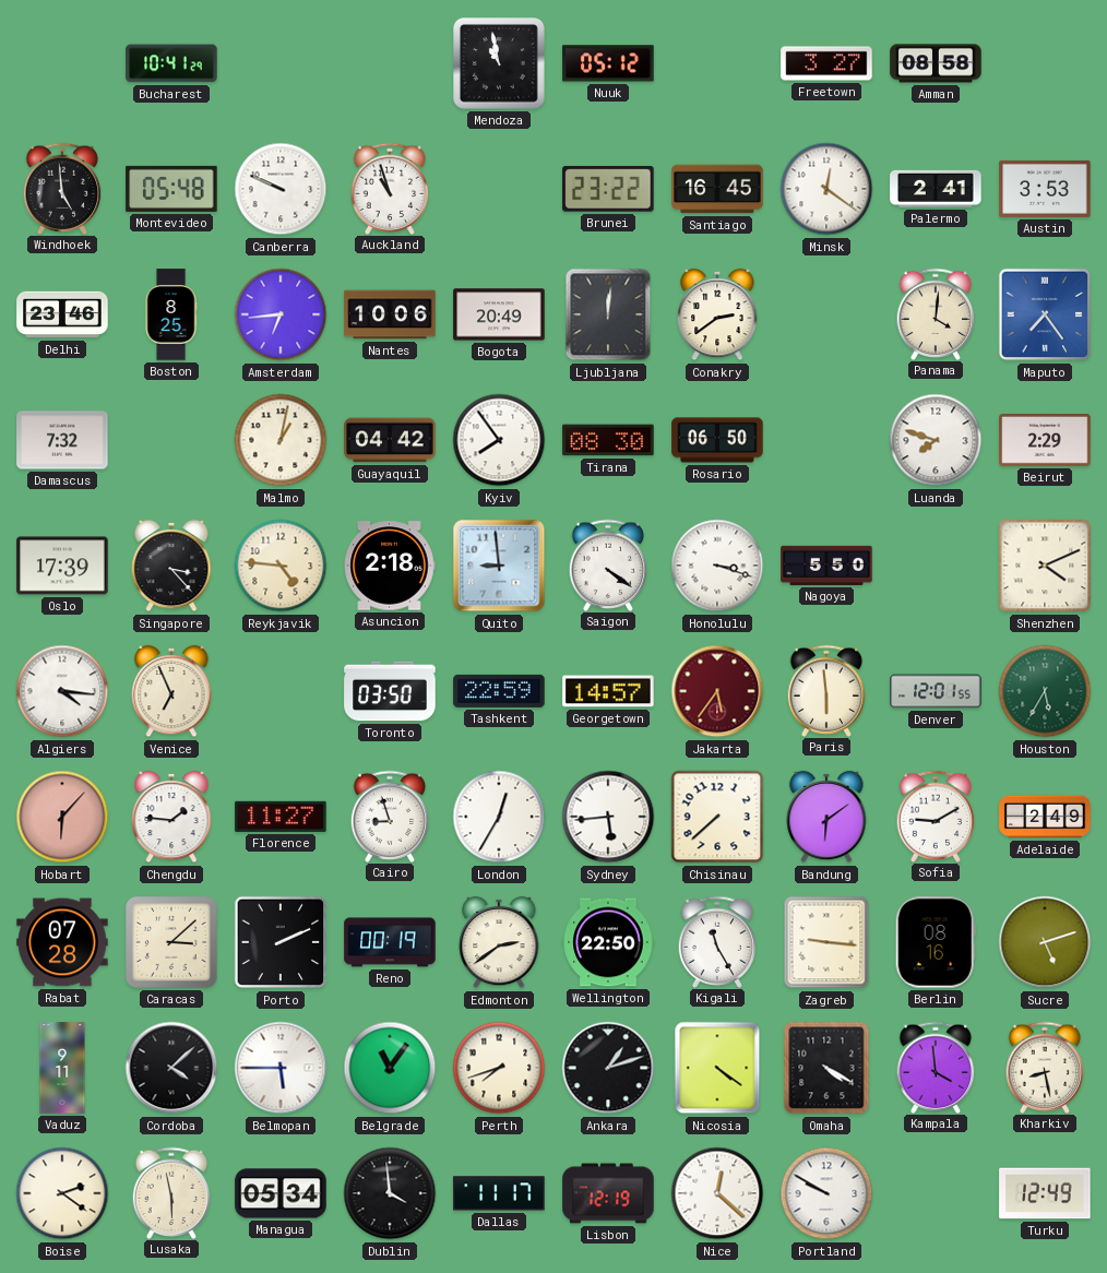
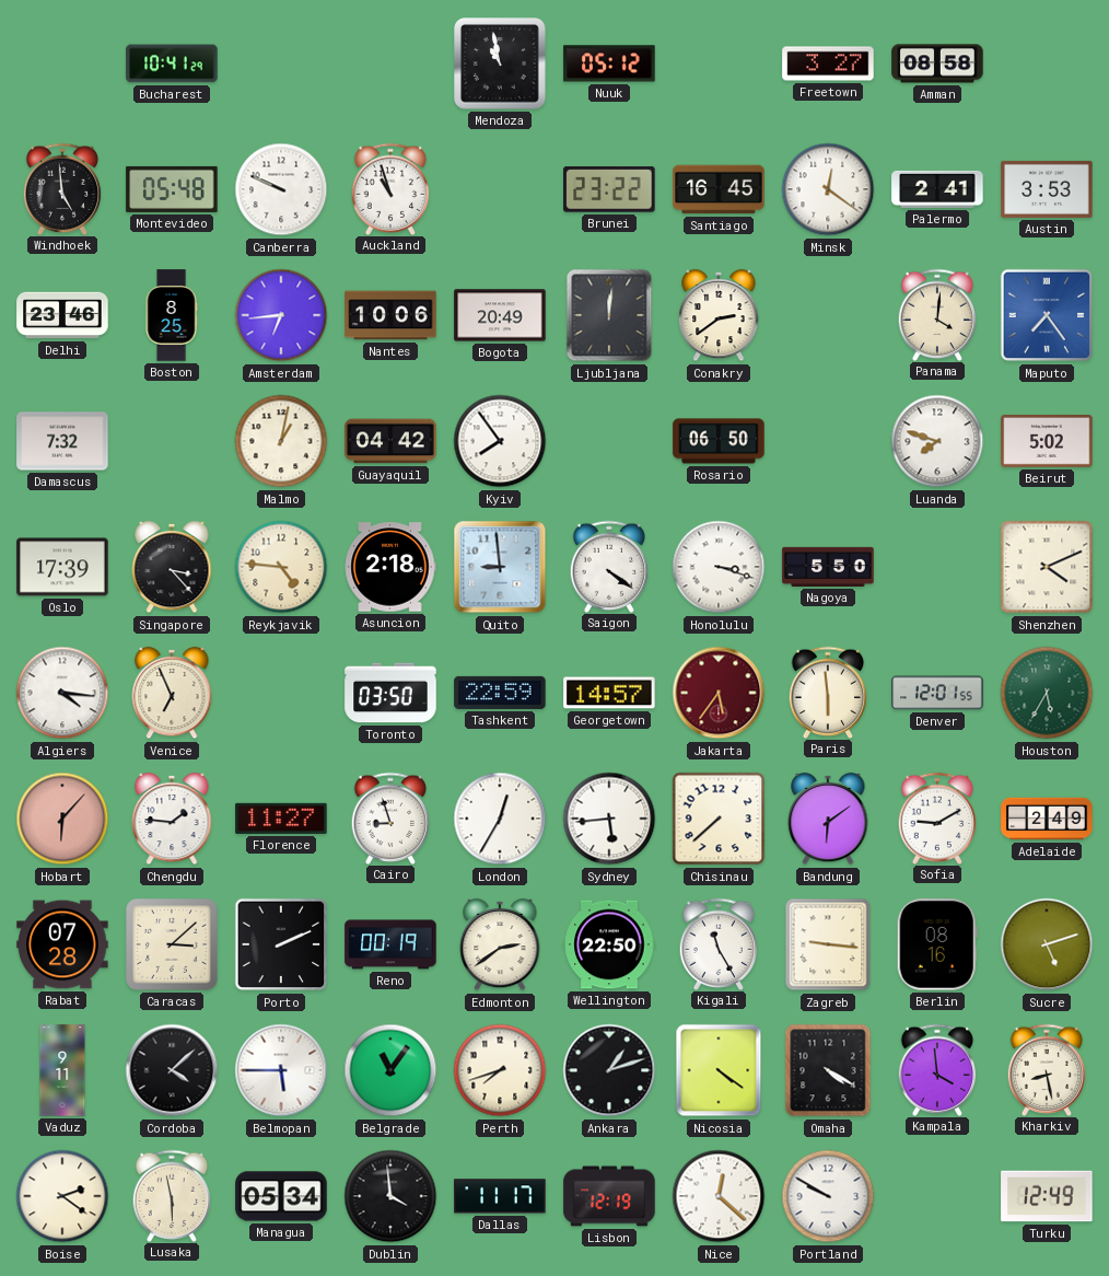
Tirana: 08:30 -> none
Beirut: 2:29 -> 5:02
